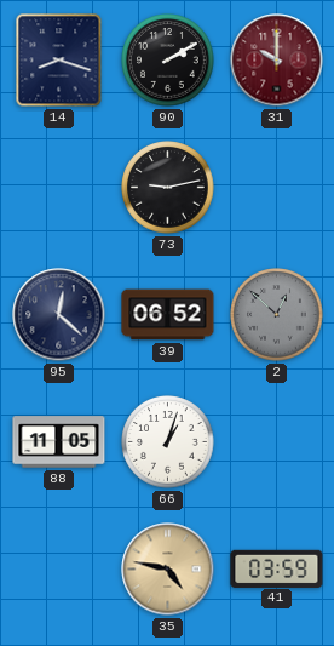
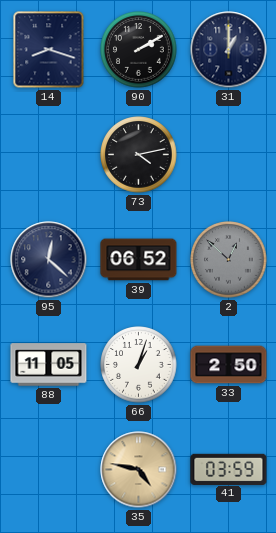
31: 10:00 -> 1:00
31 dial: burgundy -> navy
73: 9:13 -> 4:13
33: none -> 2:50
